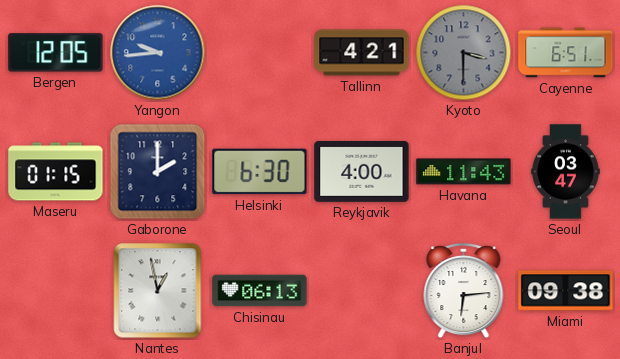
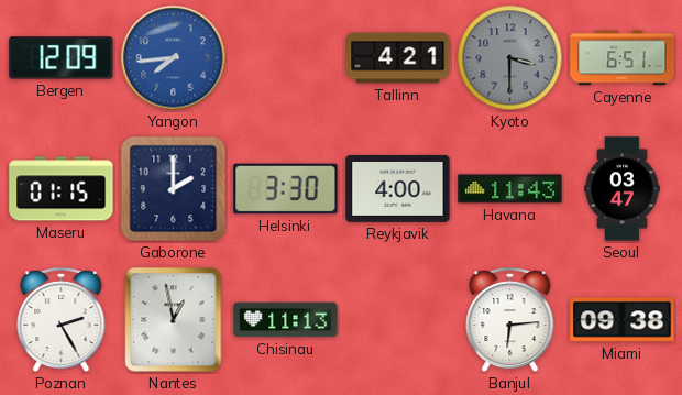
Bergen: 12:05 -> 12:09
Yangon: 9:44 -> 7:44
Helsinki: 6:30 -> 3:30
Poznan: none -> 2:25
Chisinau: 06:13 -> 11:13
